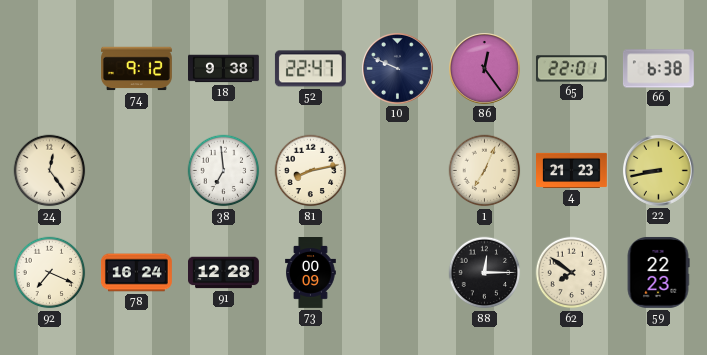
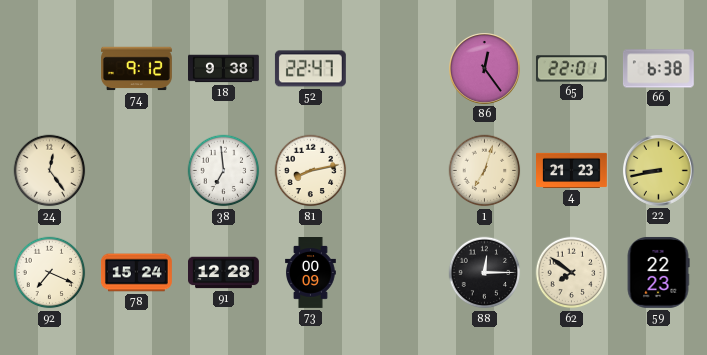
10: 9:49 -> none
1: 7:04 -> 7:03
78: 16:24 -> 15:24
